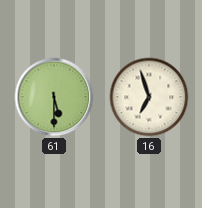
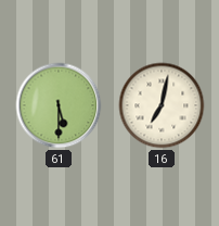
16: 6:57 -> 7:02
